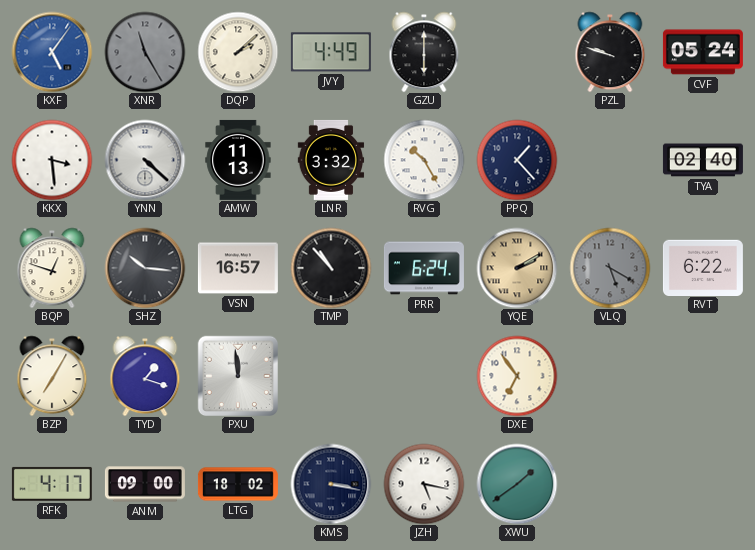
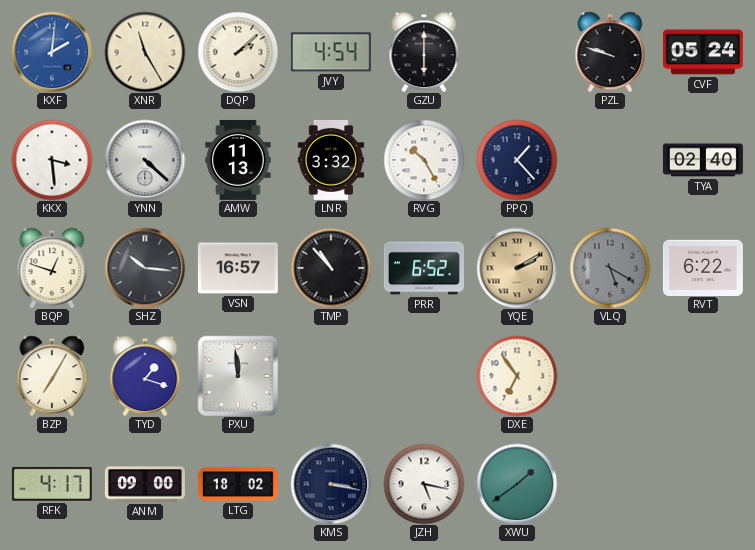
KXF: 5:06 -> 2:01
XNR dial: grey -> cream
JVY: 4:49 -> 4:54
PRR: 6:24 -> 6:52
